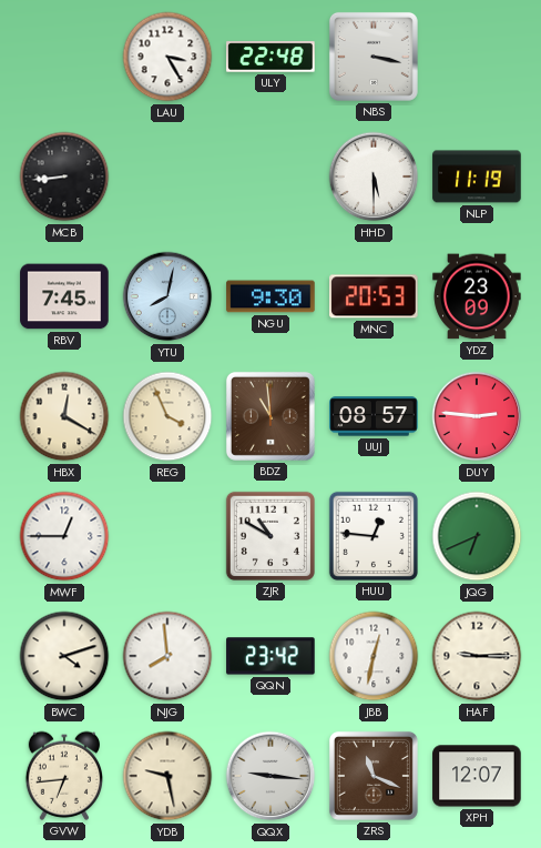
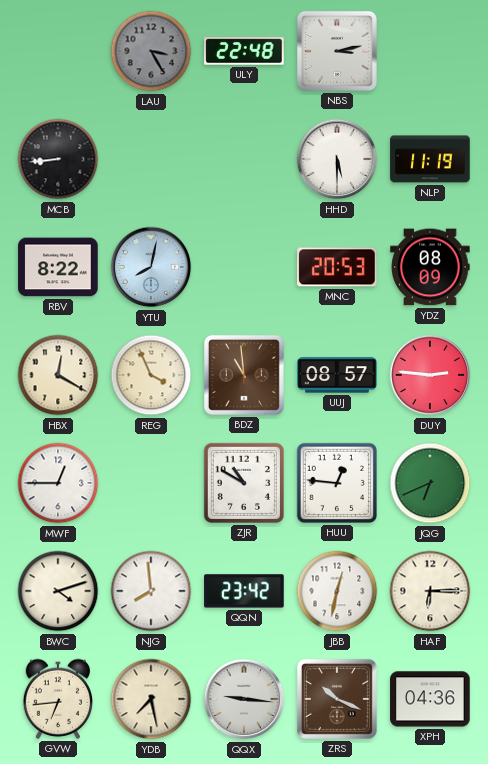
LAU dial: white -> grey
NBS: 3:17 -> 3:13
RBV: 7:45 -> 8:22
NGU: 9:30 -> none
YDZ: 23:09 -> 08:09
HAF: 9:15 -> 6:15
YDB: 9:28 -> 7:28
ZRS: 11:19 -> 10:19
XPH: 12:07 -> 04:36
